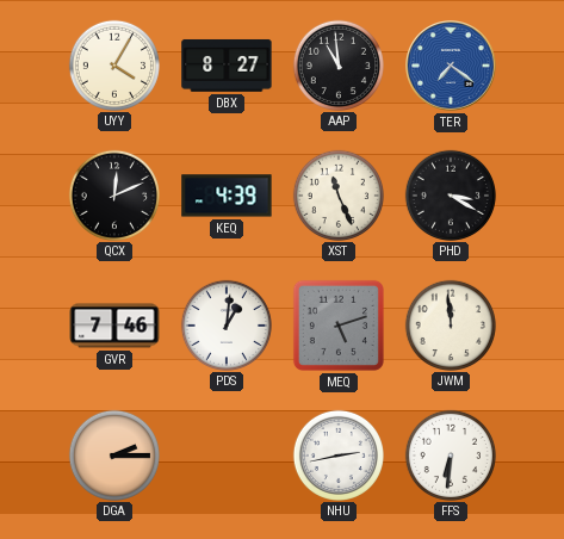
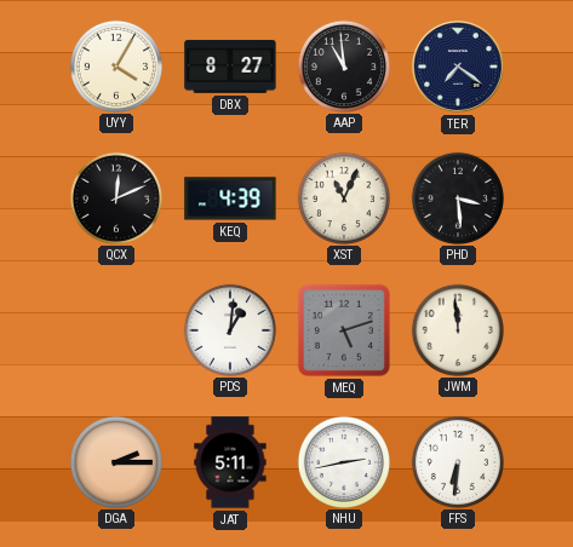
TER dial: blue -> navy
XST: 11:26 -> 11:04
PHD: 3:20 -> 3:29
GVR: 7:46 -> none
JAT: none -> 5:11
